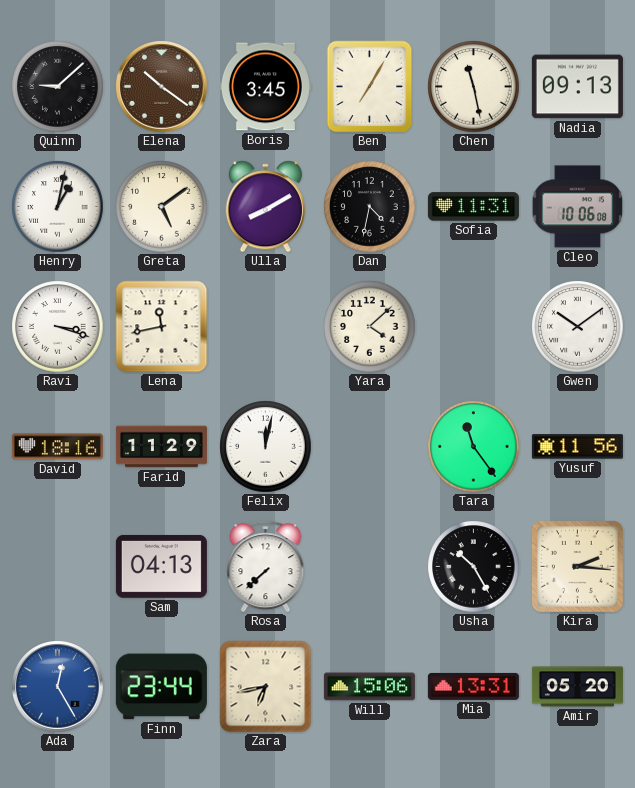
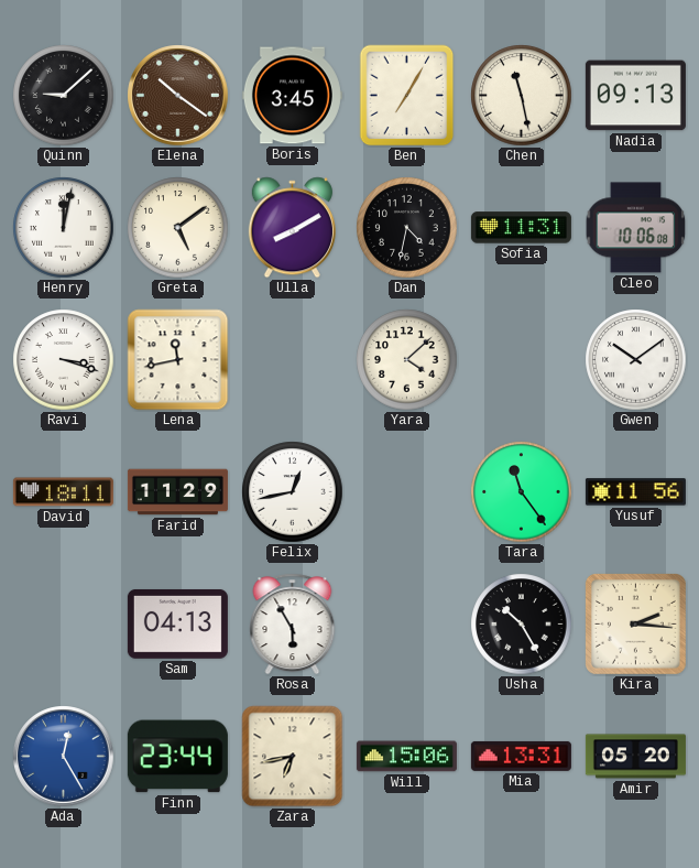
Henry: 1:02 -> 12:02
David: 18:16 -> 18:11
Felix: 12:02 -> 12:43
Rosa: 7:38 -> 5:55
